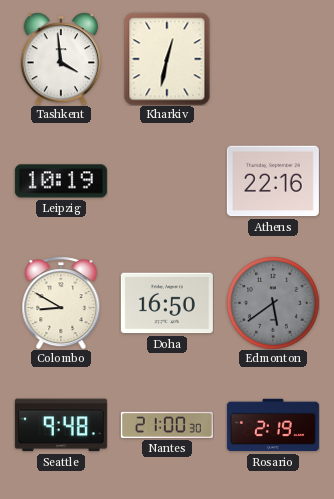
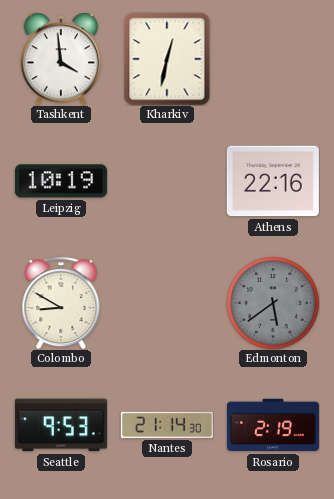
Doha: 16:50 -> none
Seattle: 9:48 -> 9:53
Nantes: 21:00 -> 21:14
